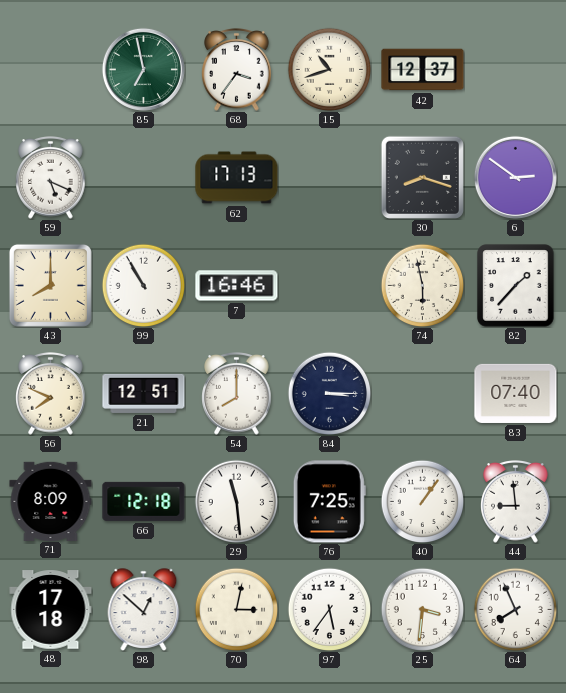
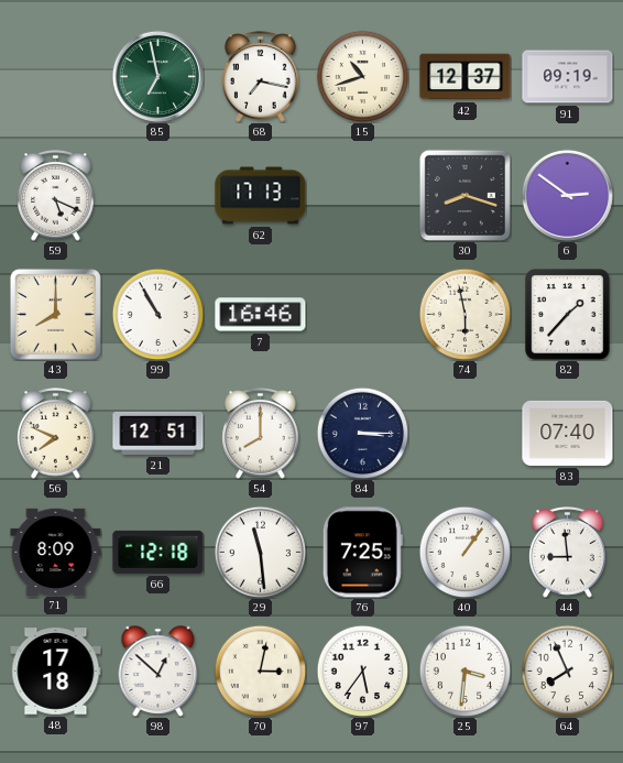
68: 3:36 -> 7:17
91: none -> 09:19
